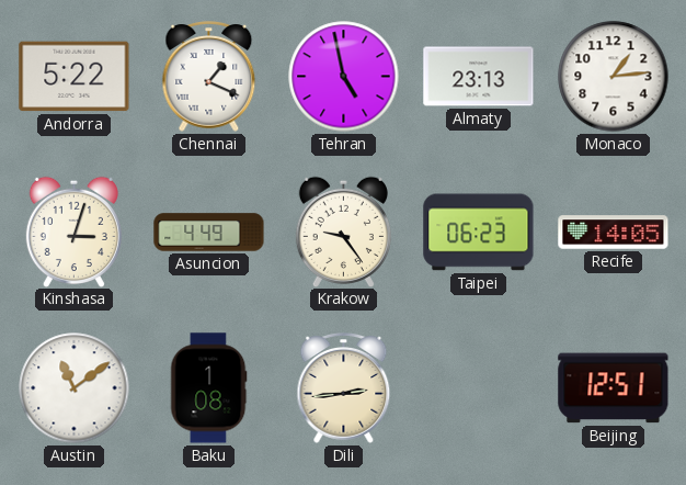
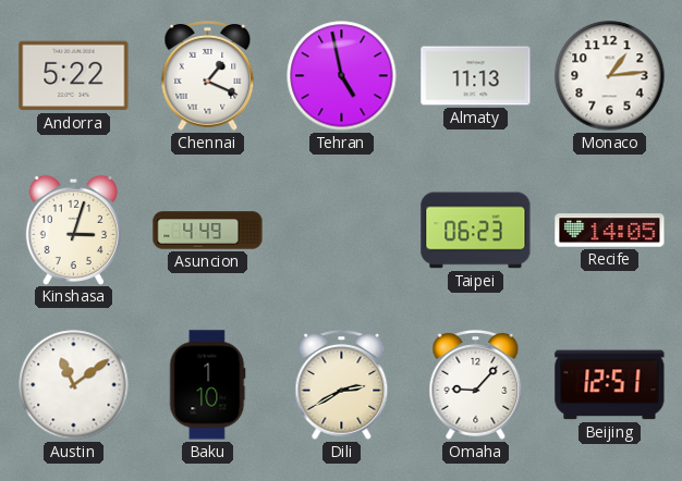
Almaty: 23:13 -> 11:13
Krakow: 9:24 -> none
Baku: 1:08 -> 1:10
Dili: 2:44 -> 2:40
Omaha: none -> 9:07
